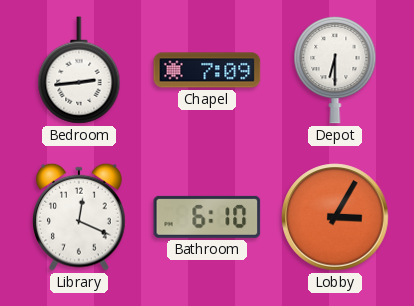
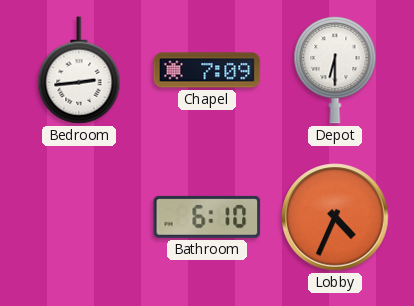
Library: 12:19 -> none
Lobby: 3:05 -> 4:34
